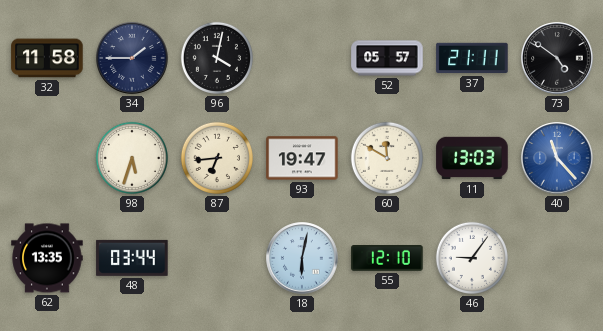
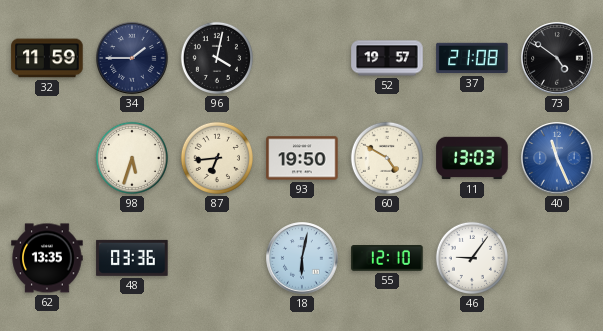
32: 11:58 -> 11:59
52: 05:57 -> 19:57
37: 21:11 -> 21:08
93: 19:47 -> 19:50
60: 11:50 -> 4:50
40: 11:23 -> 11:26
48: 03:44 -> 03:36
